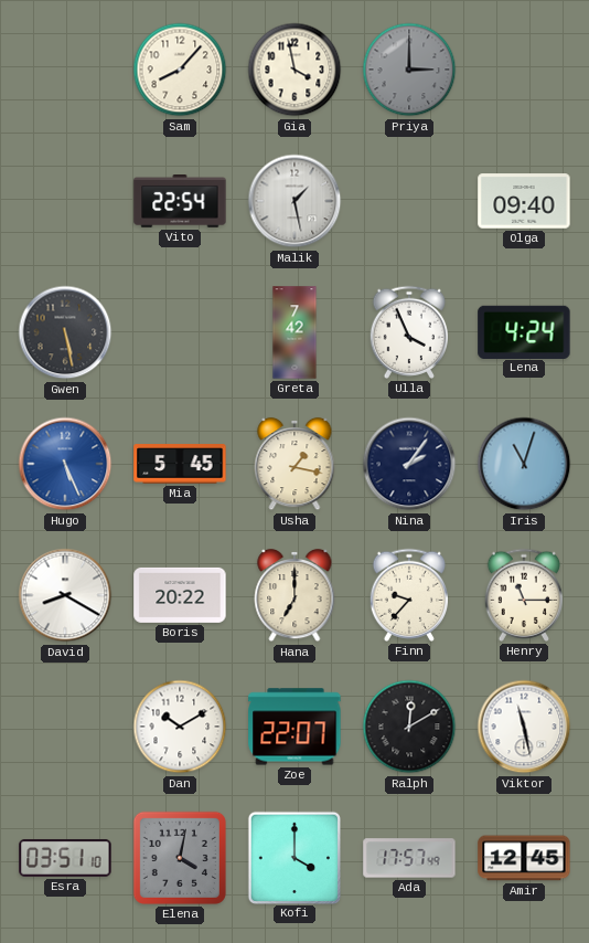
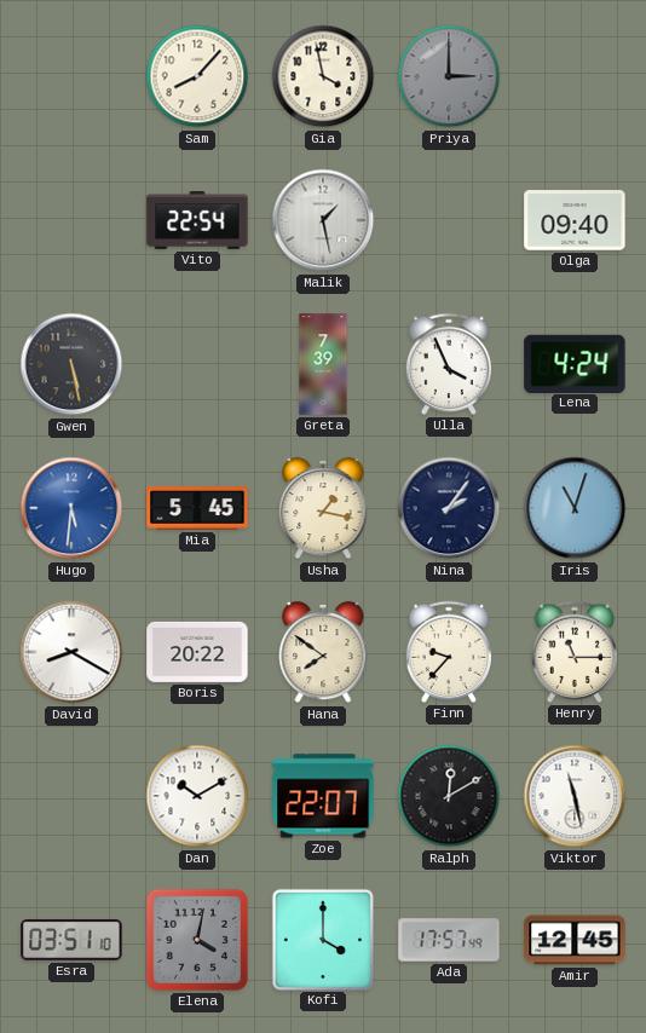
Greta: 7:42 -> 7:39
Hugo: 5:26 -> 5:31
Hana: 7:00 -> 7:51
